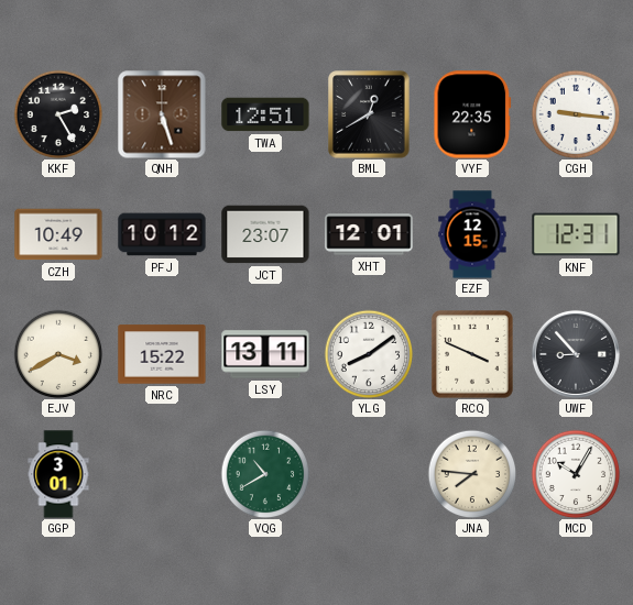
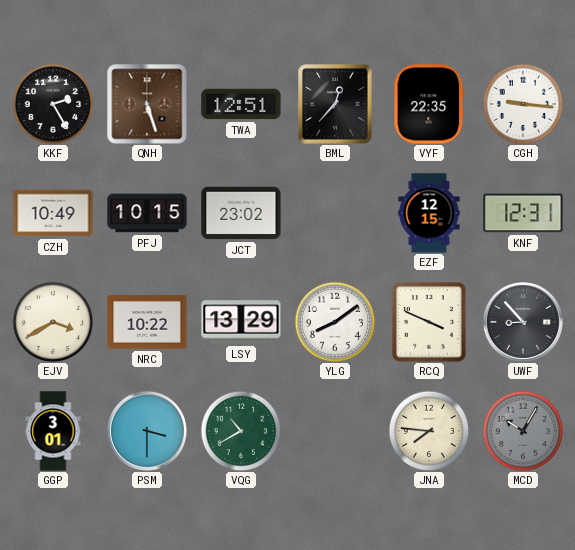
BML: 12:40 -> 12:37
PFJ: 10:12 -> 10:15
JCT: 23:07 -> 23:02
XHT: 12:01 -> none
NRC: 15:22 -> 10:22
LSY: 13:11 -> 13:29
PSM: none -> 3:30
MCD dial: white -> grey
